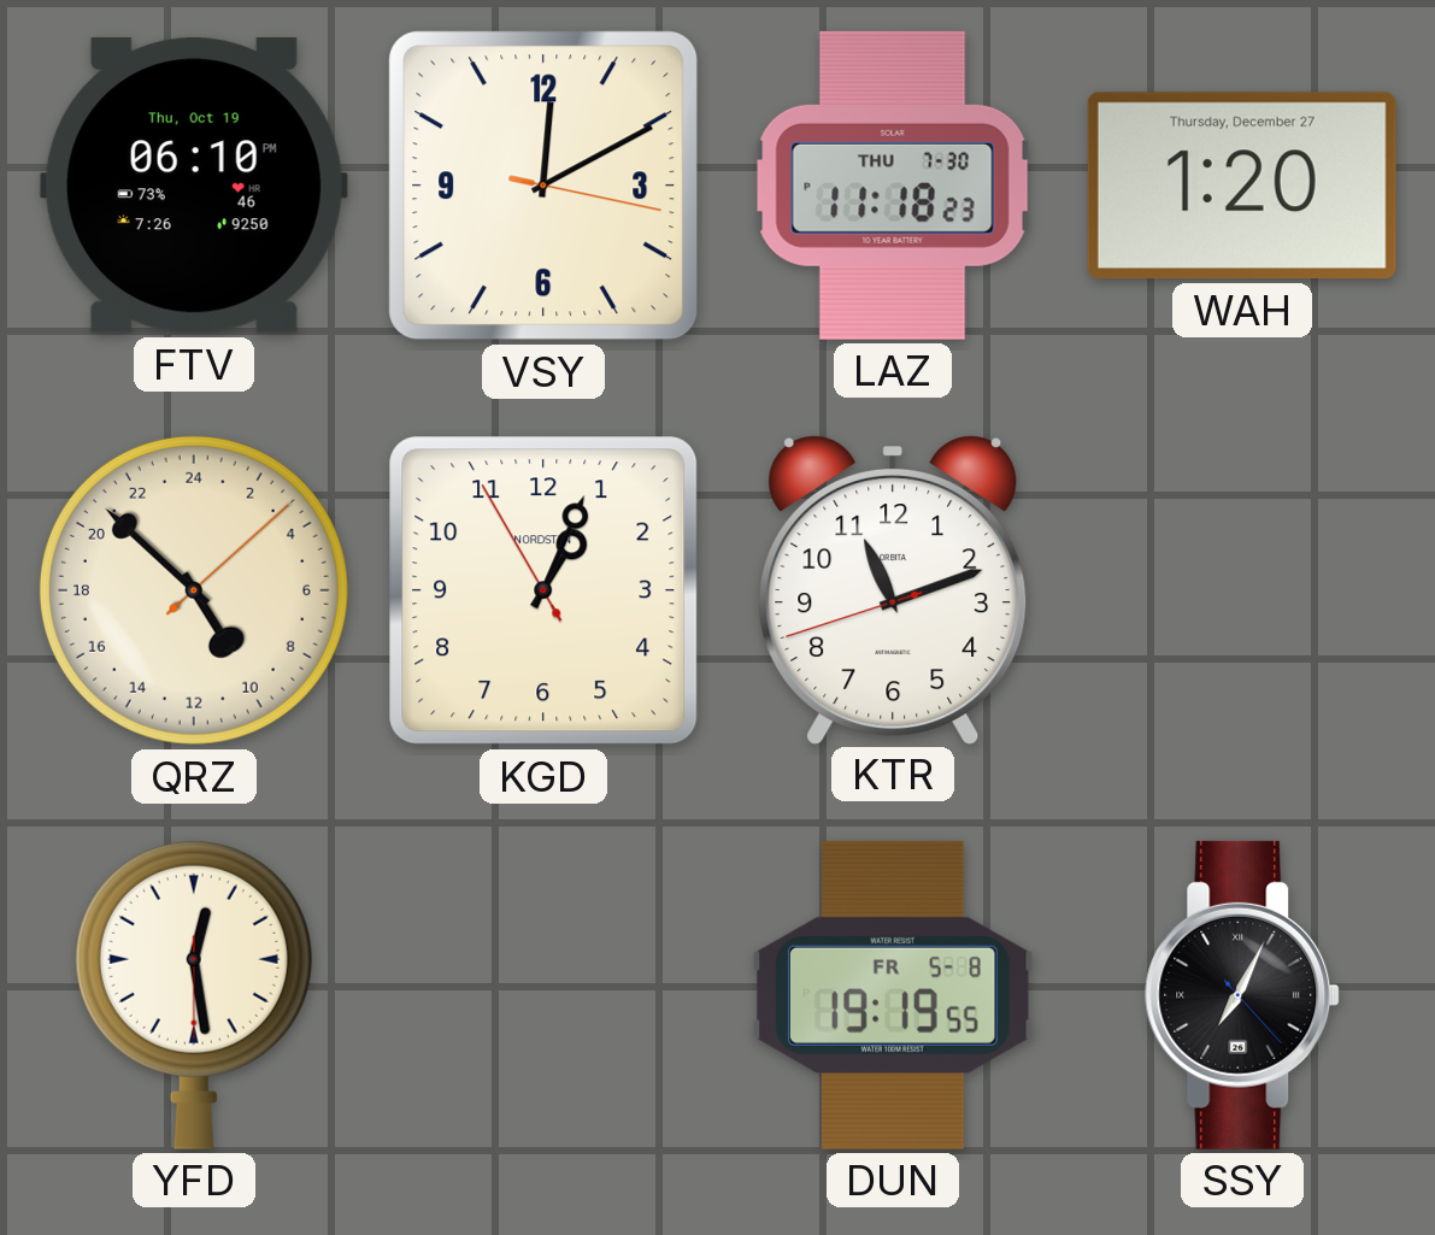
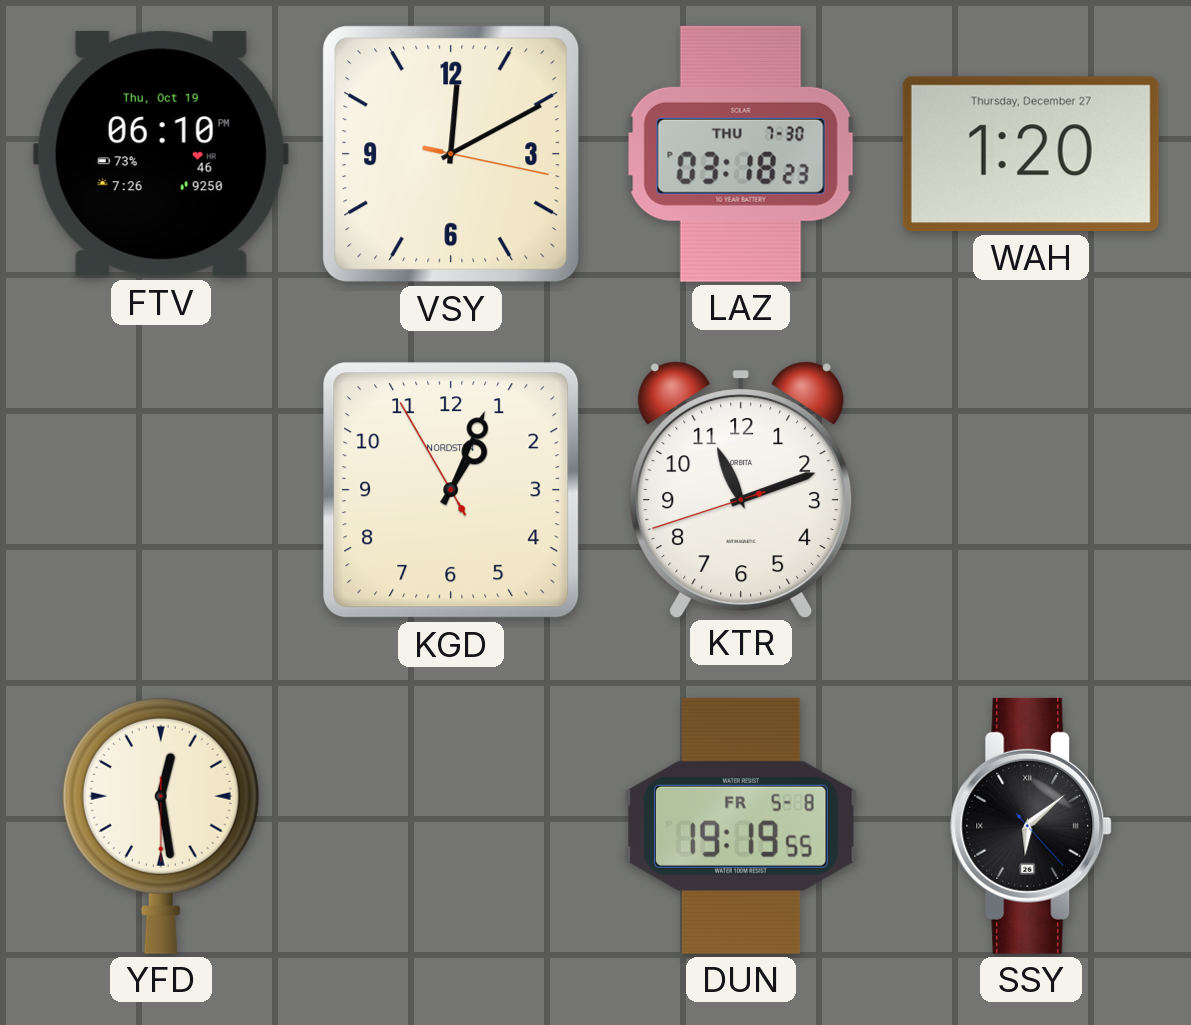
LAZ: 11:18 -> 03:18
QRZ: 9:52 -> none
SSY: 7:04 -> 6:08
